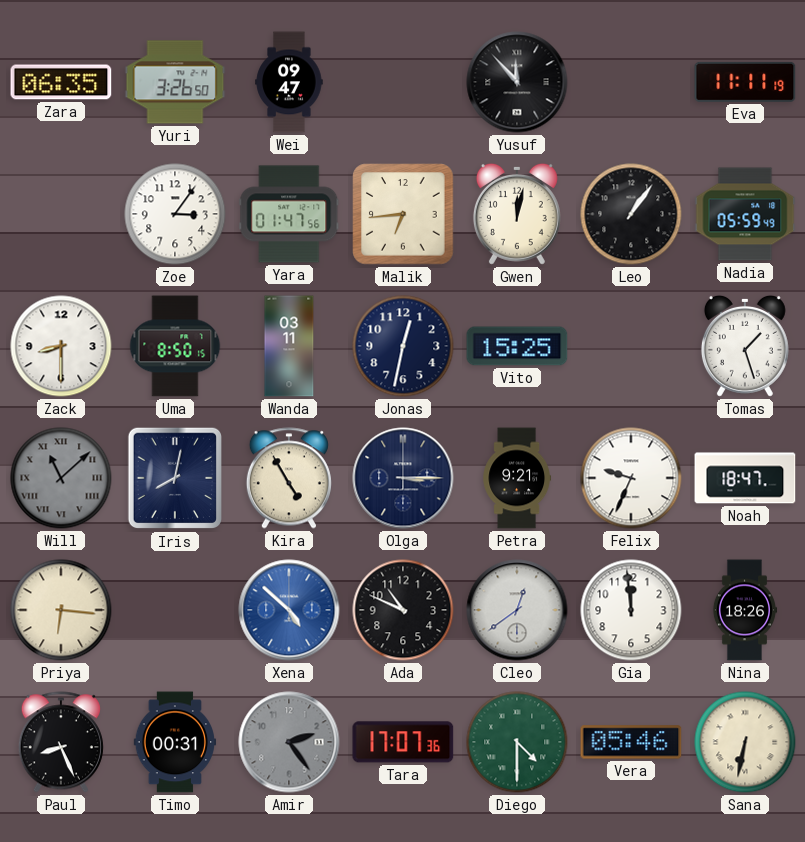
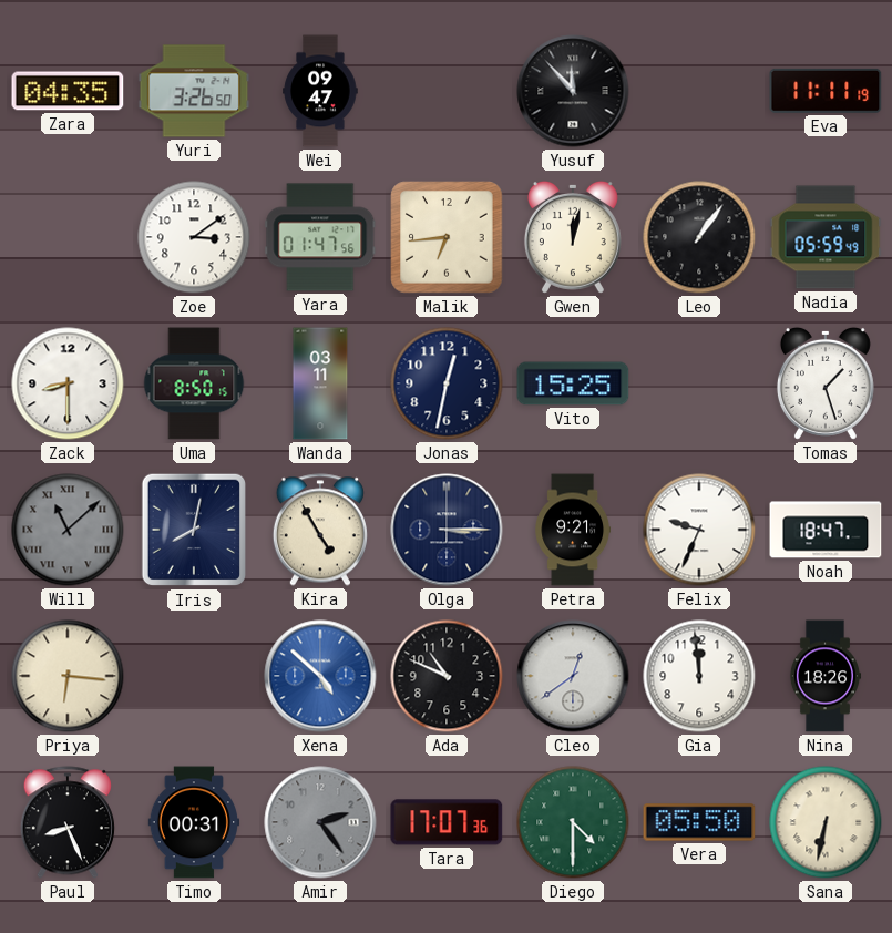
Zara: 06:35 -> 04:35
Zoe: 3:06 -> 3:09
Vera: 05:46 -> 05:50
